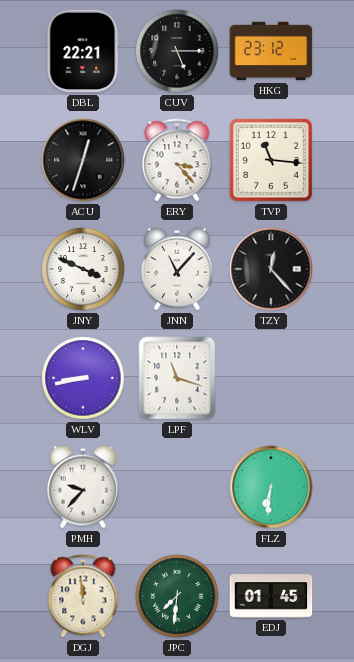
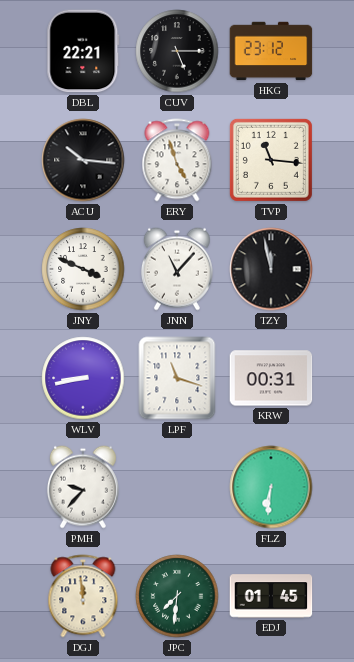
ACU: 12:33 -> 10:16
ERY: 3:23 -> 4:57
TZY: 12:23 -> 11:58
KRW: none -> 00:31
